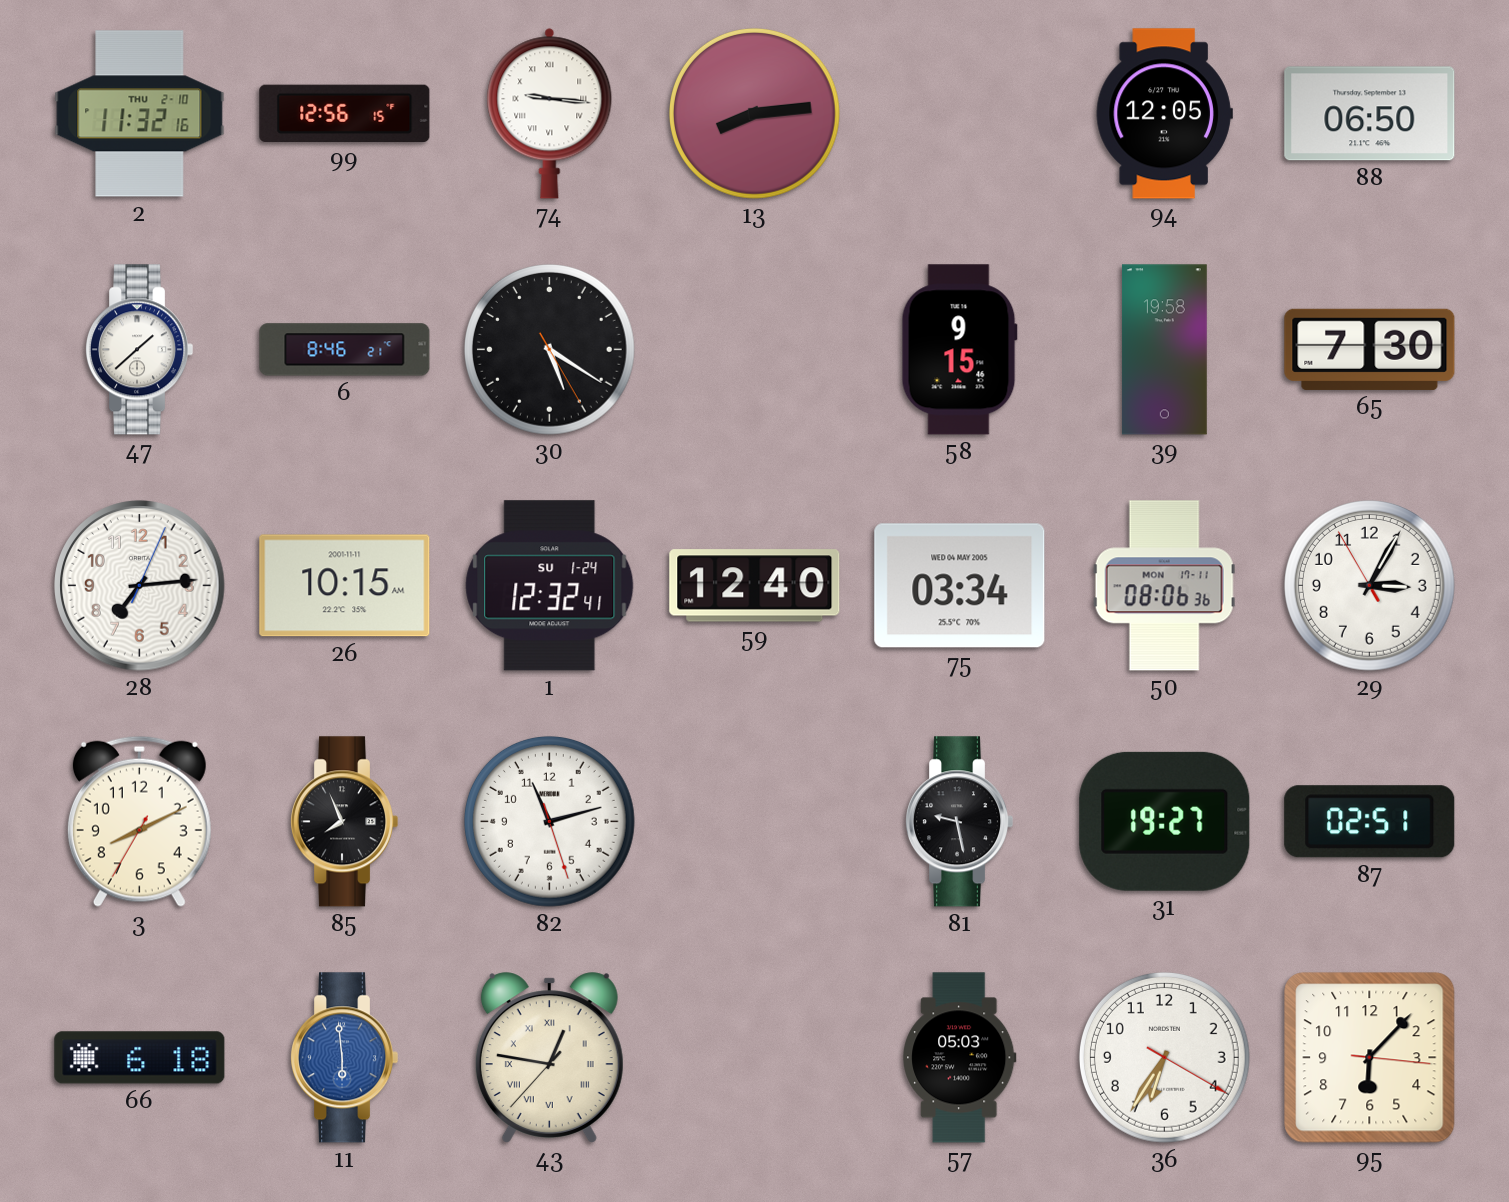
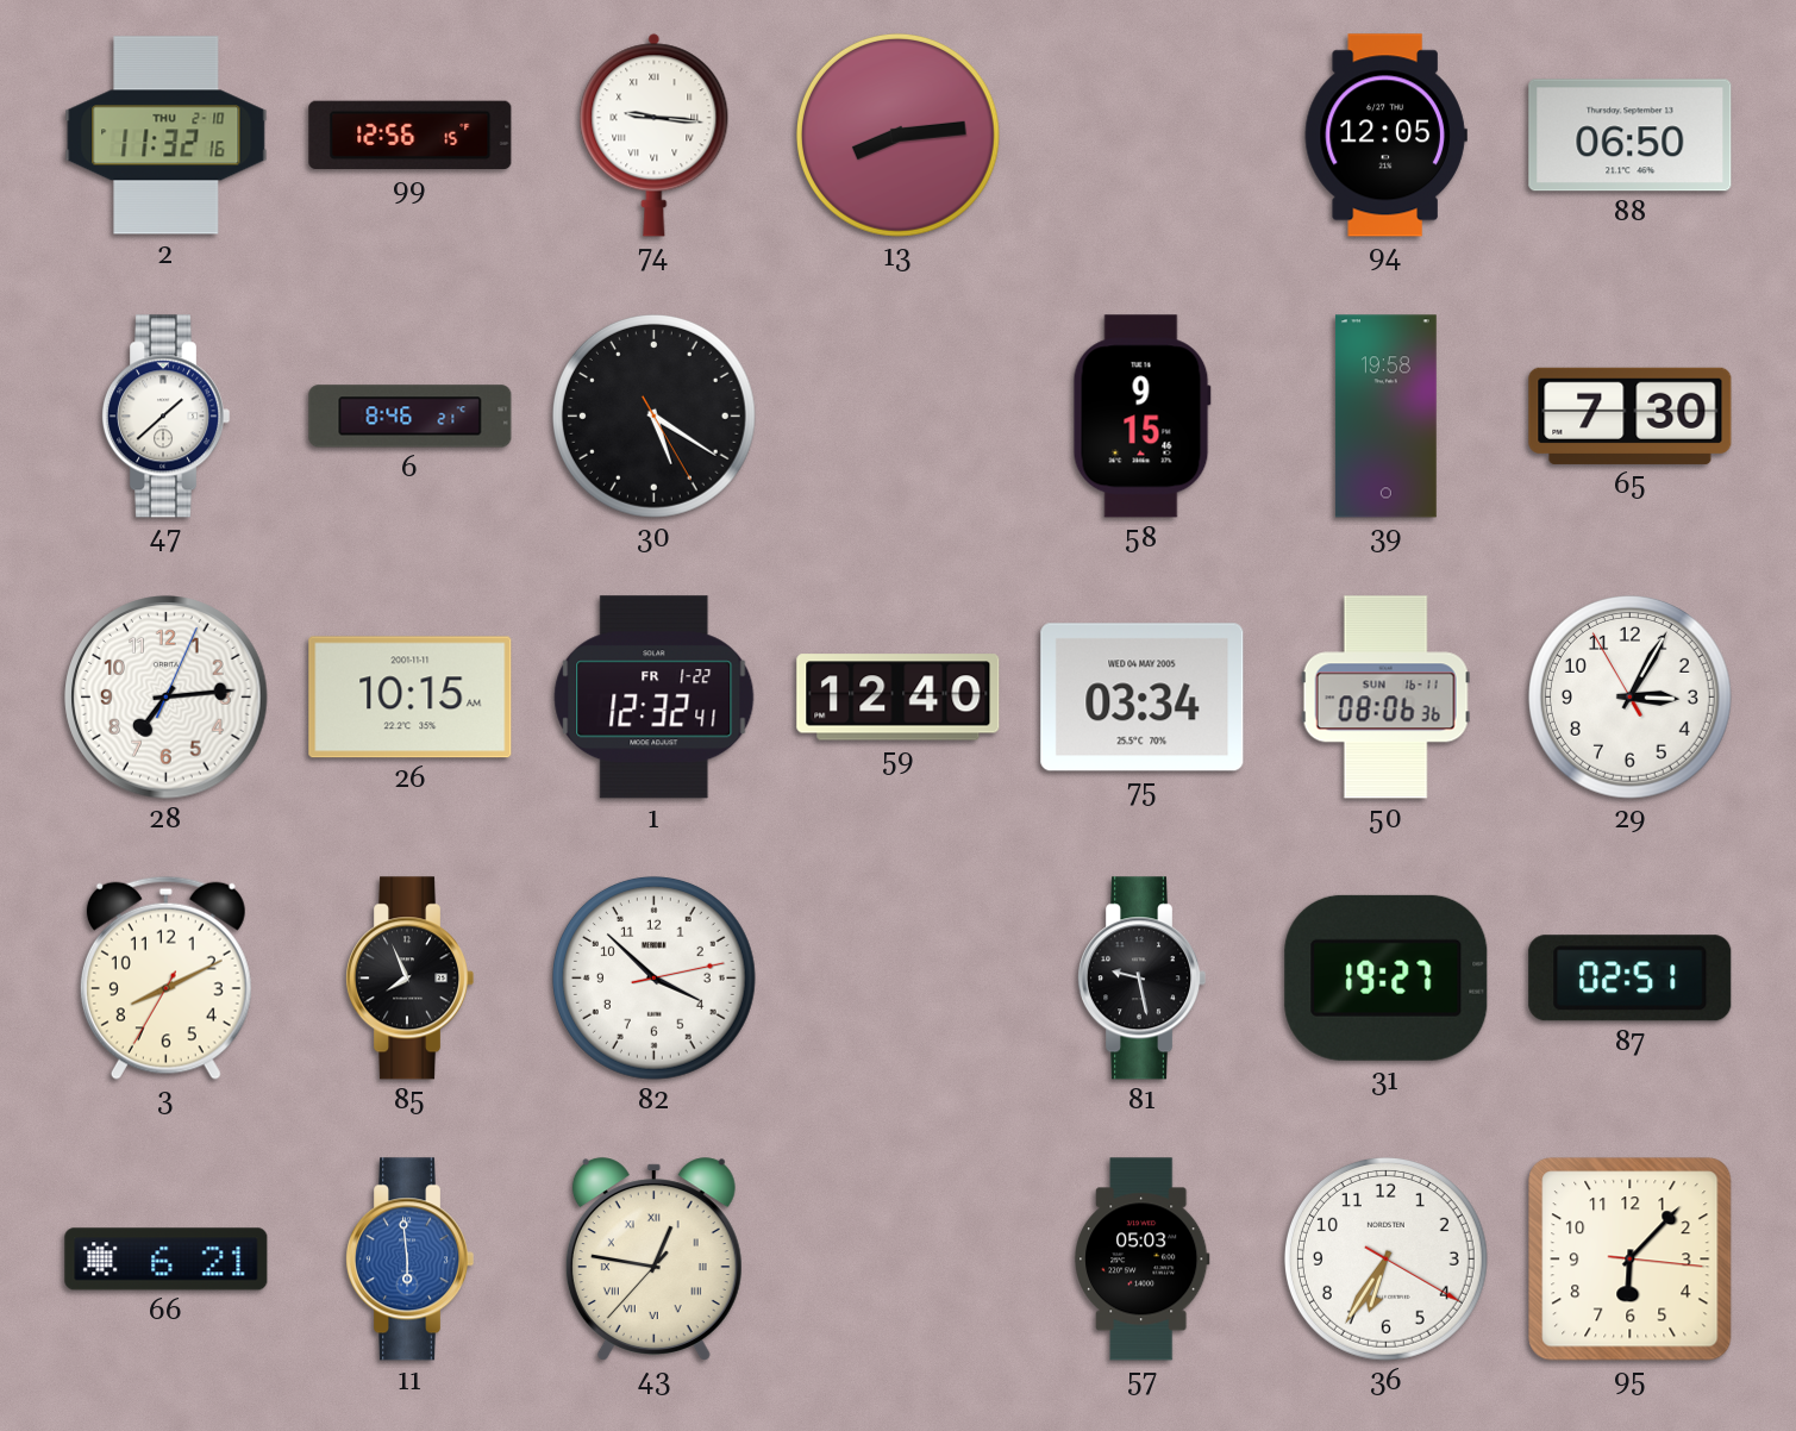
1 date: SU 1-24 -> FR 1-22
50 date: MON 17-11 -> SUN 16-11
82: 11:12 -> 3:52
66: 6:18 -> 6:21
